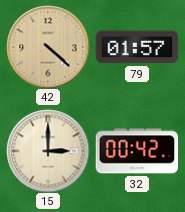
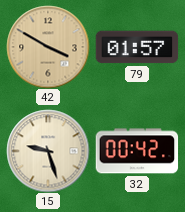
42: 4:22 -> 3:50
15: 3:00 -> 9:27
